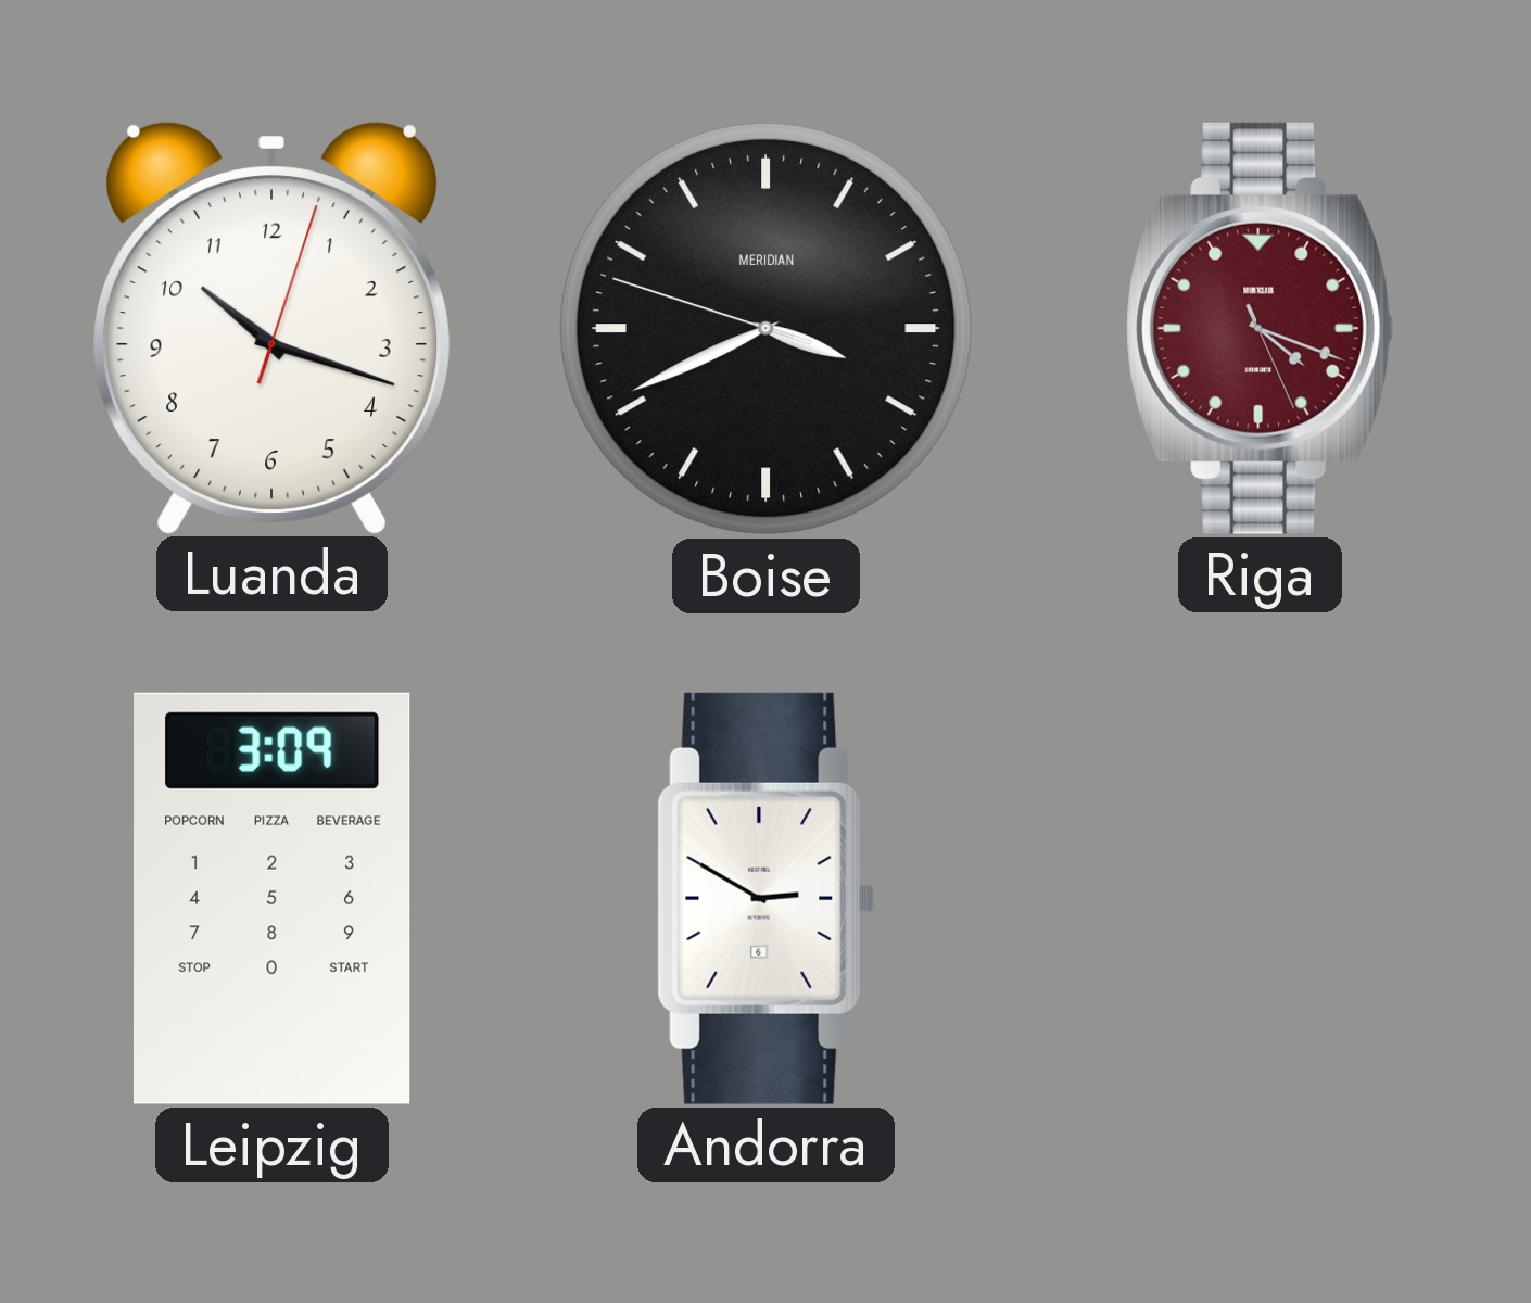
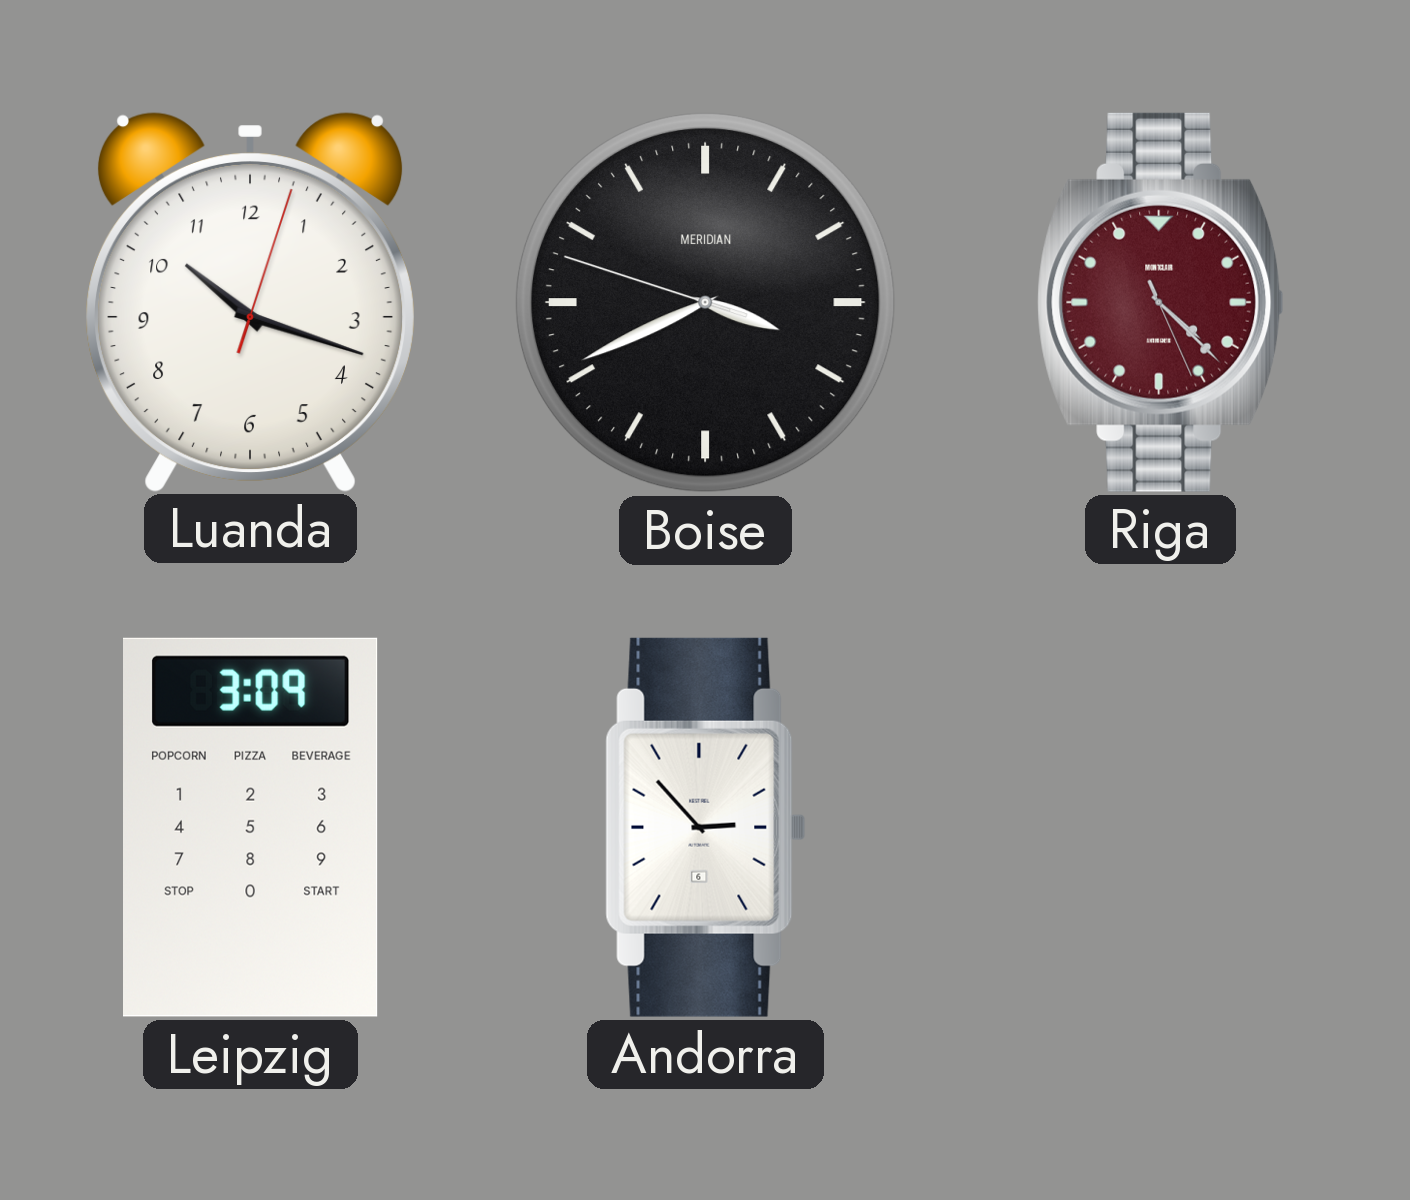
Riga: 4:18 -> 4:22
Andorra: 2:50 -> 2:53
